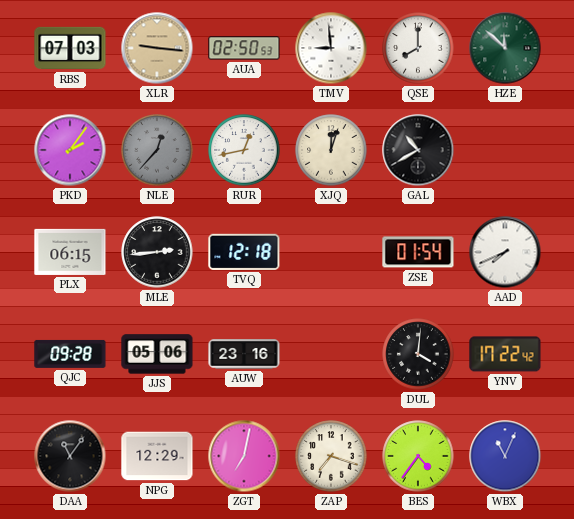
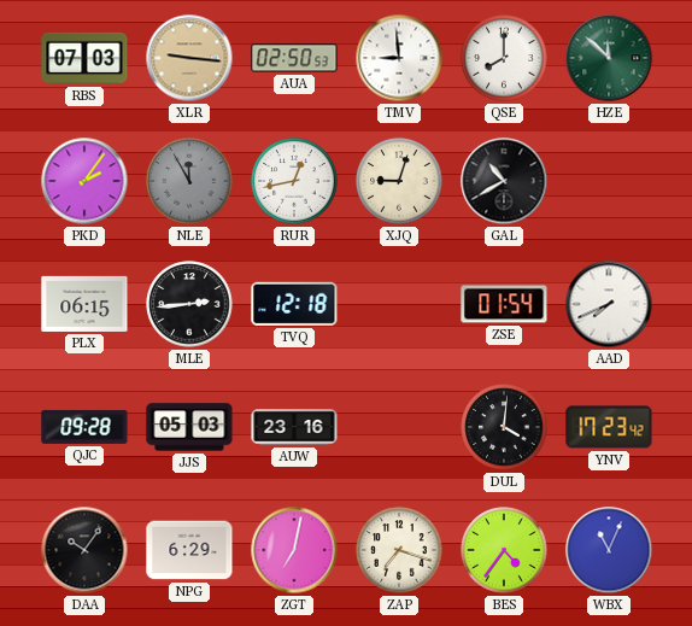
NLE: 12:37 -> 11:55
XJQ: 12:03 -> 9:03
JJS: 05:06 -> 05:03
YNV: 17:22 -> 17:23
DAA: 11:06 -> 10:06
NPG: 12:29 -> 6:29
